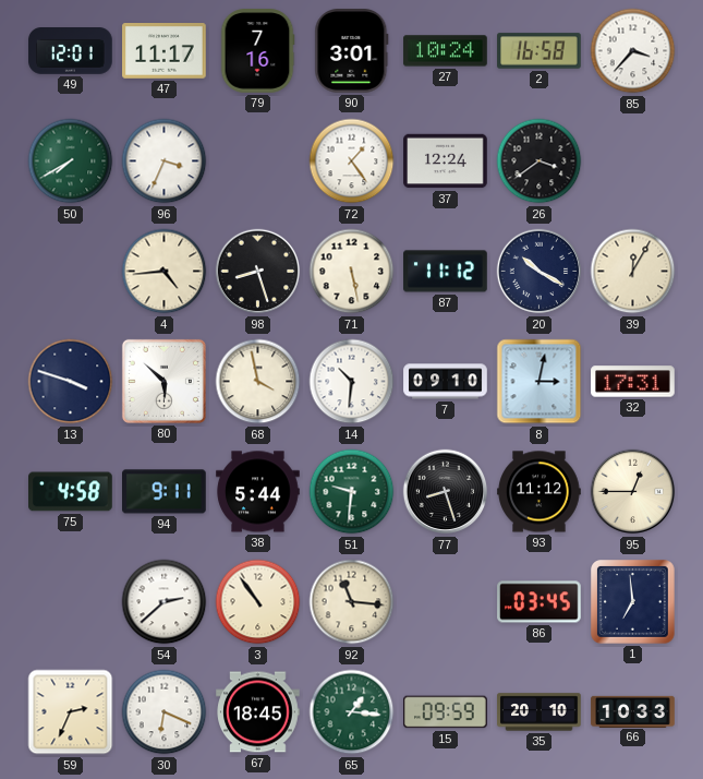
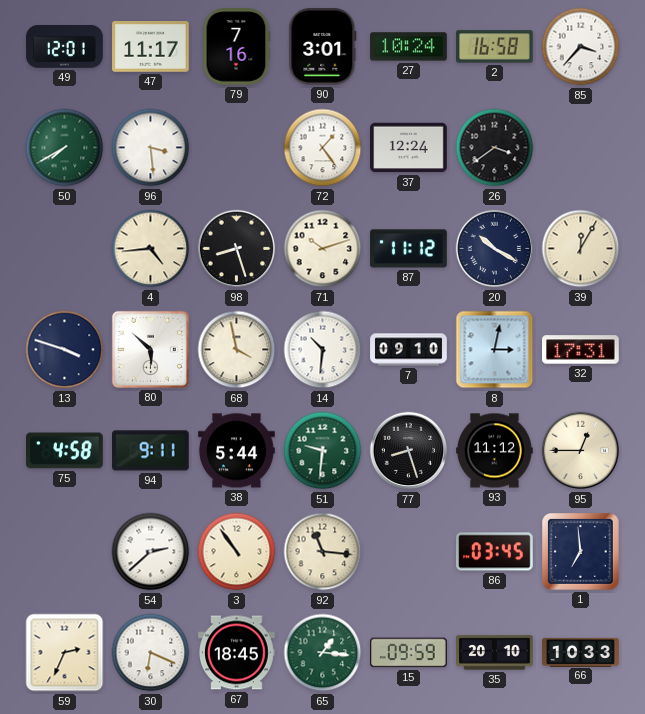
96: 3:34 -> 3:29
71: 5:28 -> 10:12
